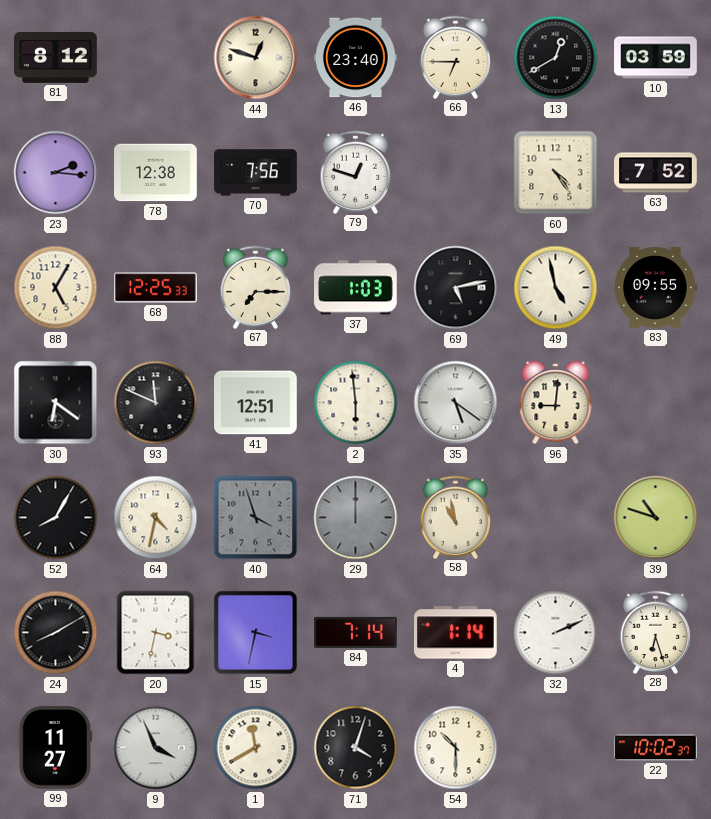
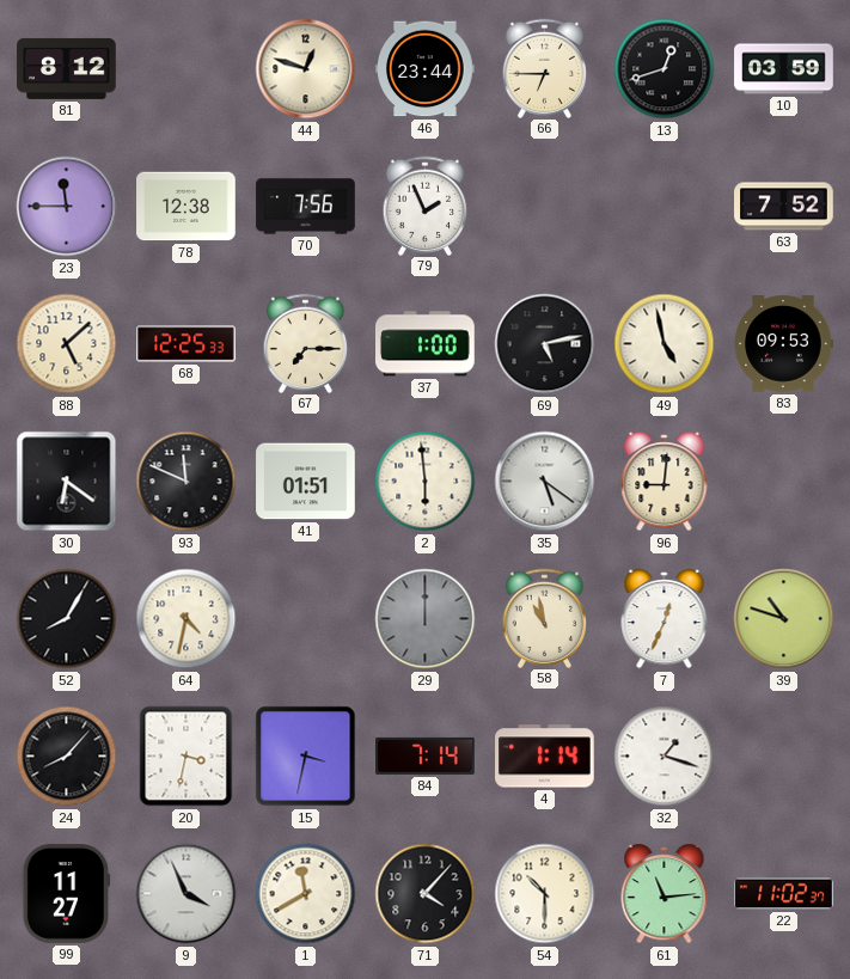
46: 23:40 -> 23:44
13: 12:40 -> 12:42
23: 2:16 -> 11:45
79: 12:48 -> 1:56
60: 4:24 -> none
88: 5:05 -> 5:08
37: 1:03 -> 1:00
83: 09:55 -> 09:53
41: 12:51 -> 01:51
40: 3:57 -> none
7: none -> 12:34
24: 8:10 -> 8:07
32: 2:11 -> 1:18
28: 6:27 -> none
71: 4:03 -> 4:07
61: none -> 11:14
22: 10:02 -> 11:02
